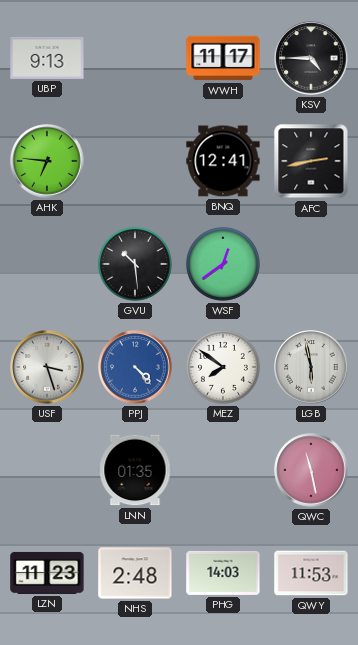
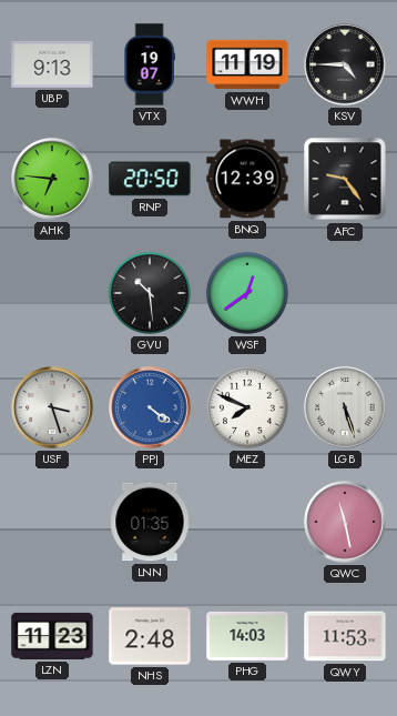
VTX: none -> 19:07
WWH: 11:17 -> 11:19
RNP: none -> 20:50
BNQ: 12:41 -> 12:39
AFC: 2:43 -> 9:24
PPJ: 4:23 -> 4:21
MEZ: 7:51 -> 7:49
LGB: 5:58 -> 5:27
